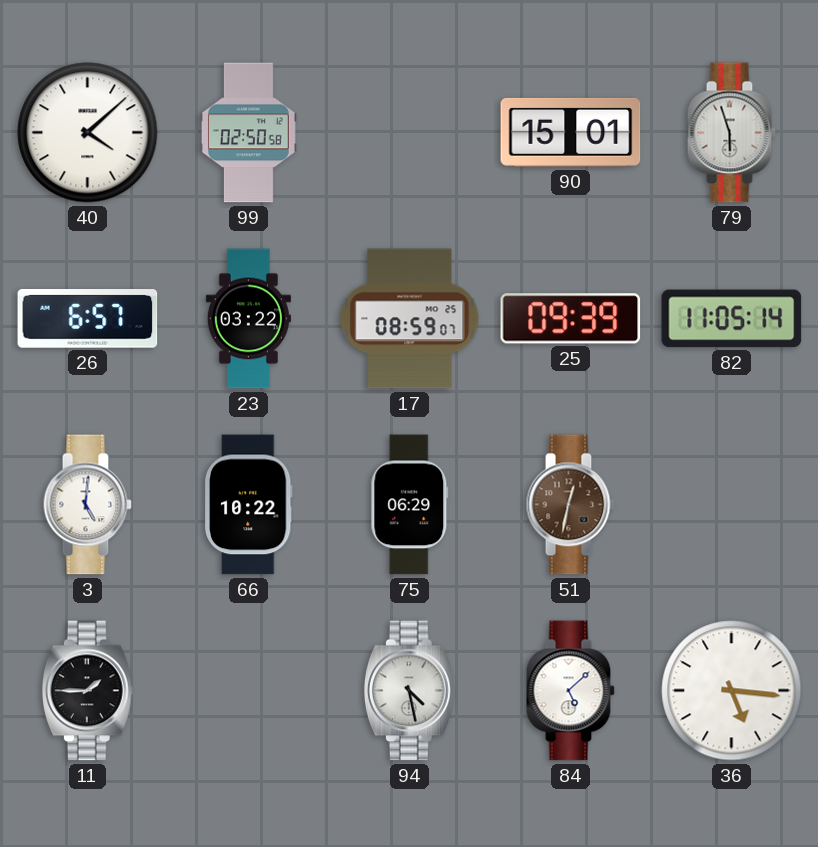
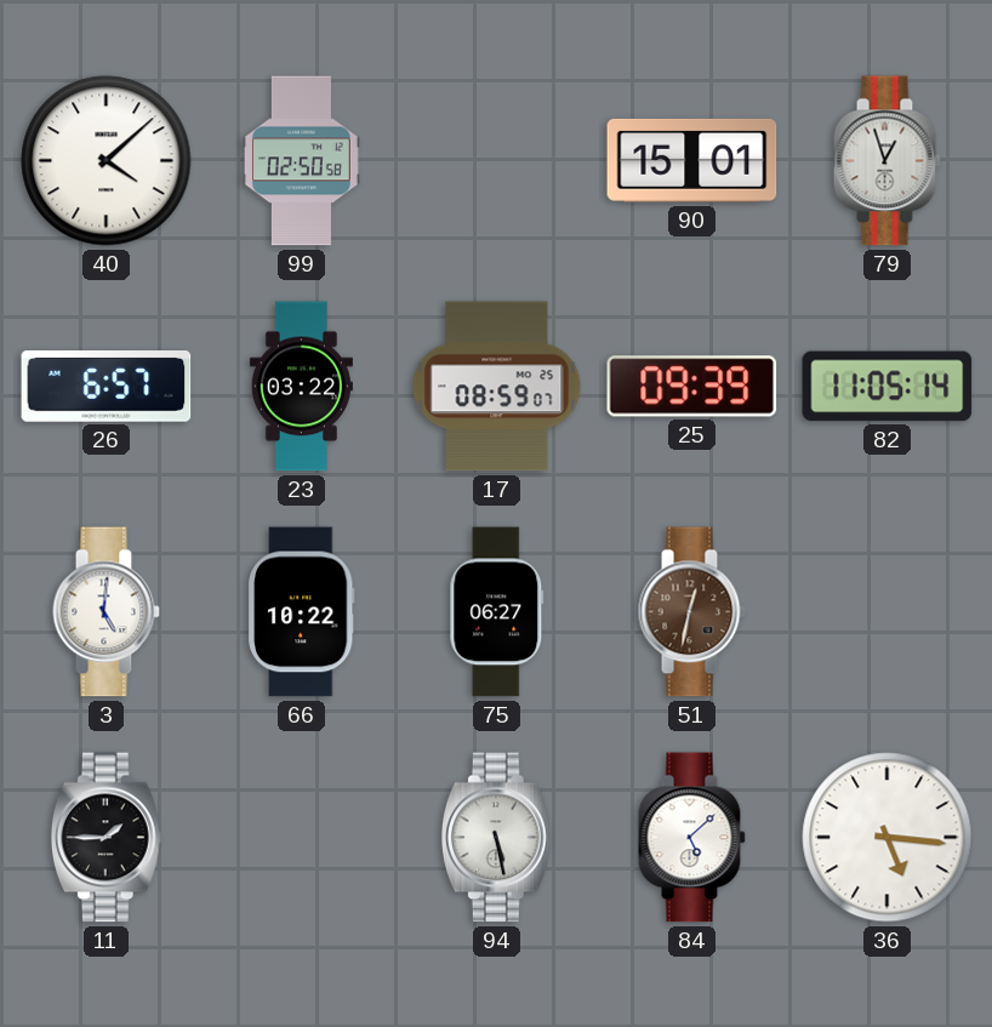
79: 5:57 -> 12:57
75: 06:29 -> 06:27
94: 4:28 -> 5:28
